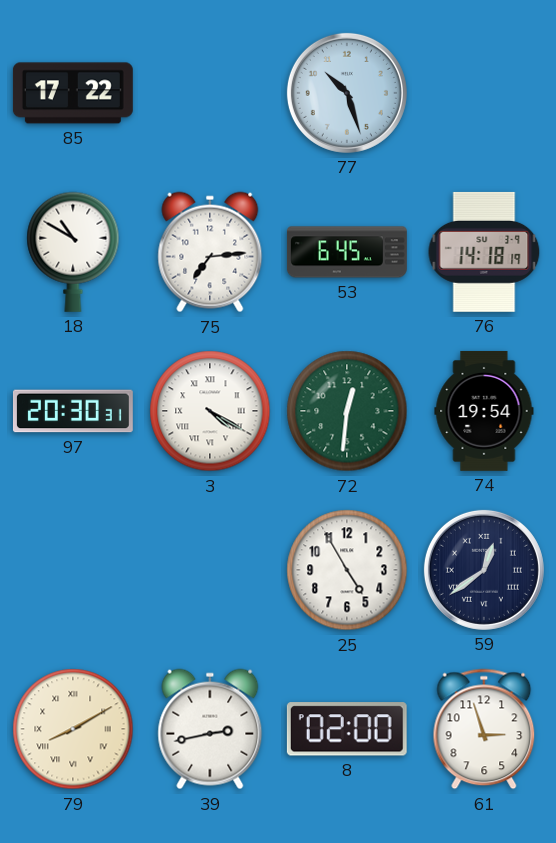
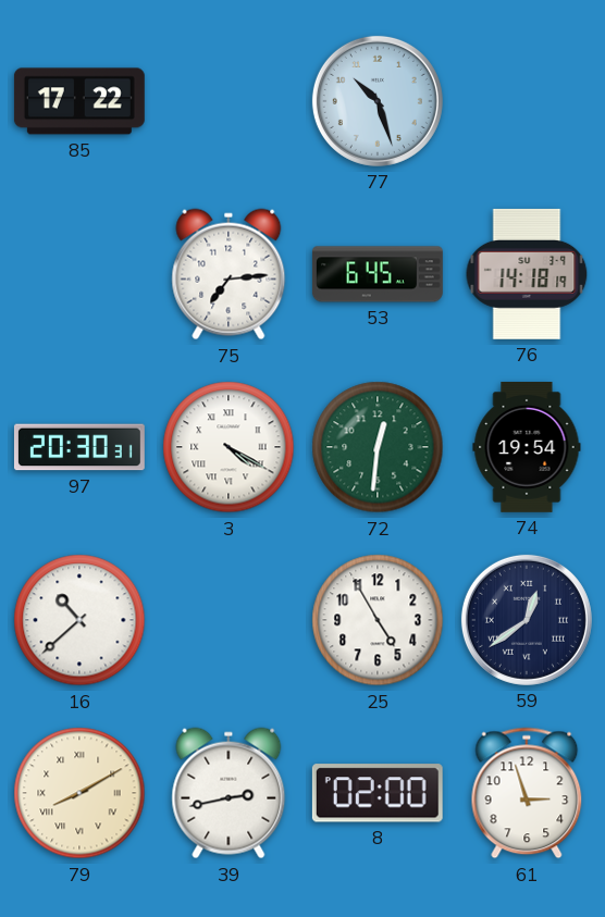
18: 10:50 -> none
16: none -> 10:38
